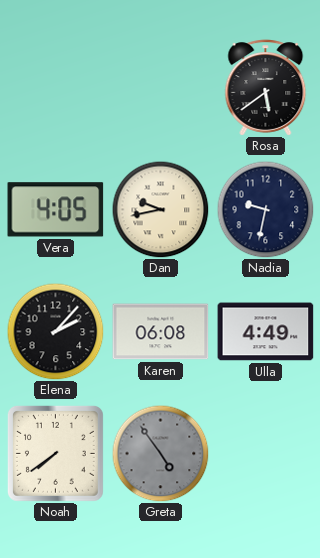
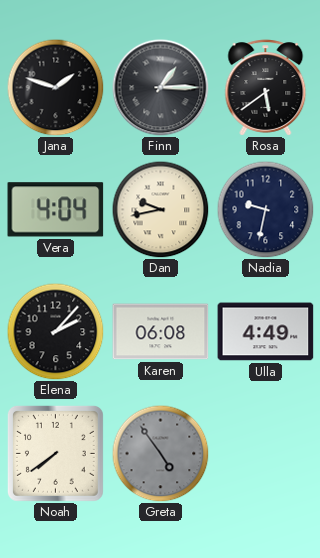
Jana: none -> 1:48
Finn: none -> 1:15
Vera: 4:05 -> 4:04
